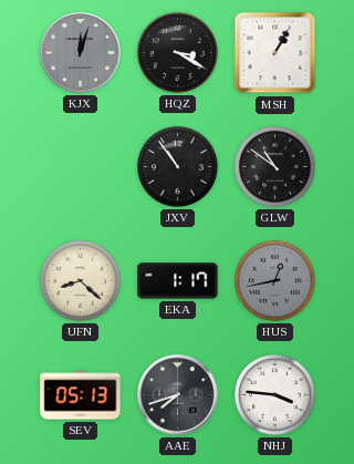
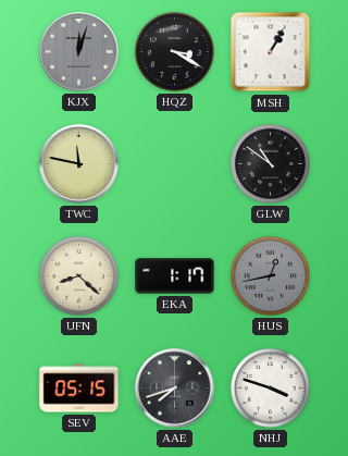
TWC: none -> 11:47
JXV: 10:54 -> none
SEV: 05:13 -> 05:15
NHJ: 3:46 -> 3:48
